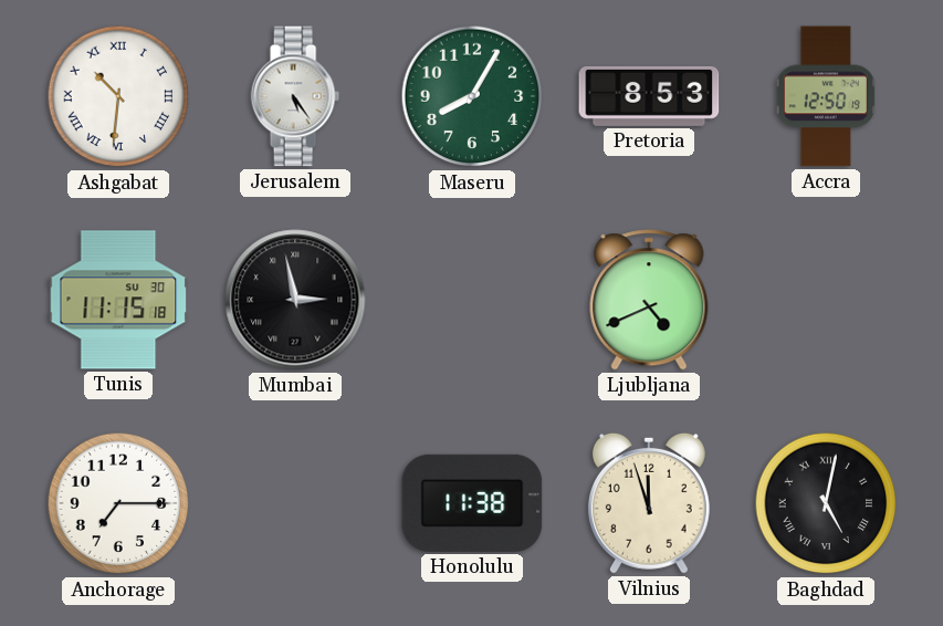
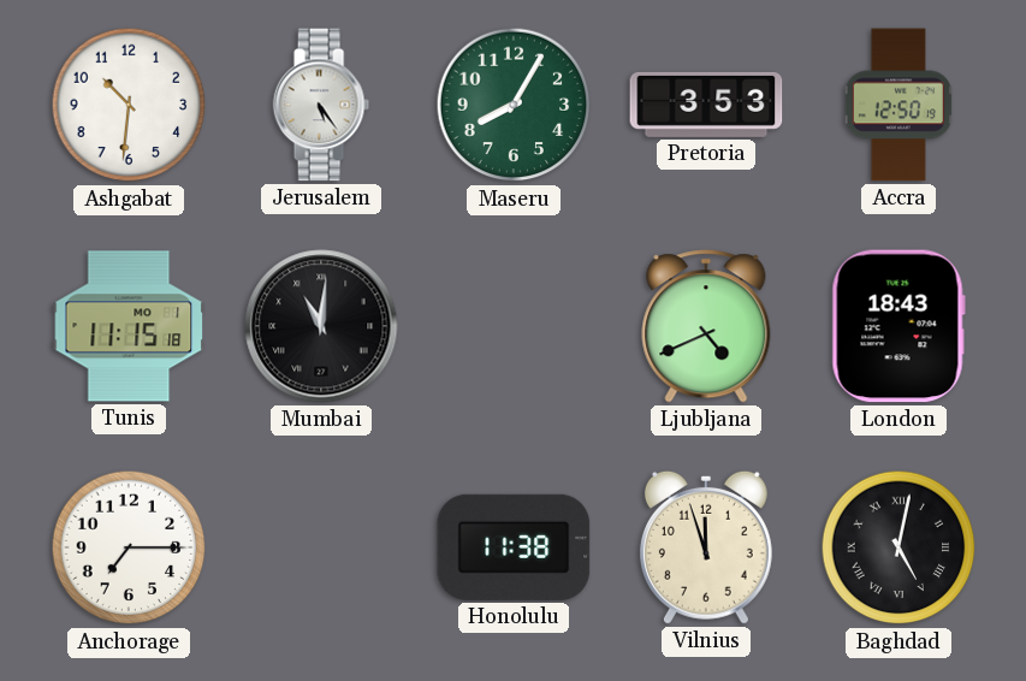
Ashgabat numerals: Roman -> Arabic
Pretoria: 8:53 -> 3:53
Tunis date: SU 30 -> MO 1
Mumbai: 2:58 -> 11:01
London: none -> 18:43
